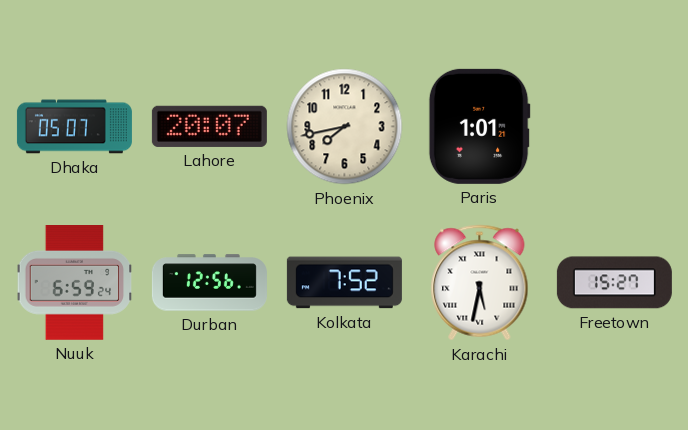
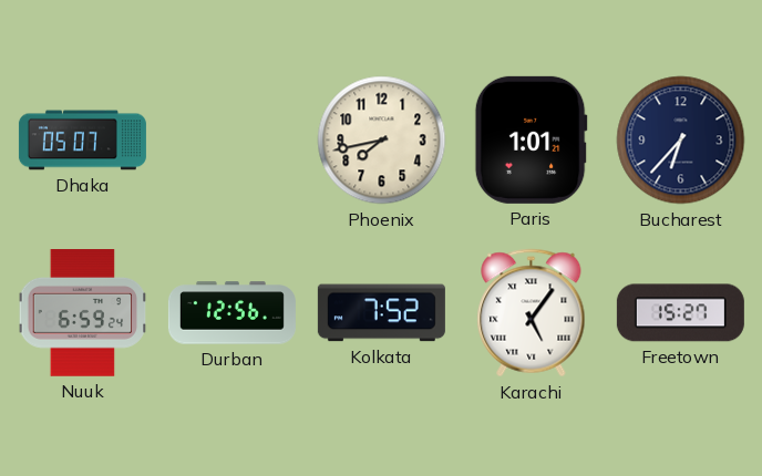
Lahore: 20:07 -> none
Bucharest: none -> 6:37
Karachi: 5:32 -> 5:06
